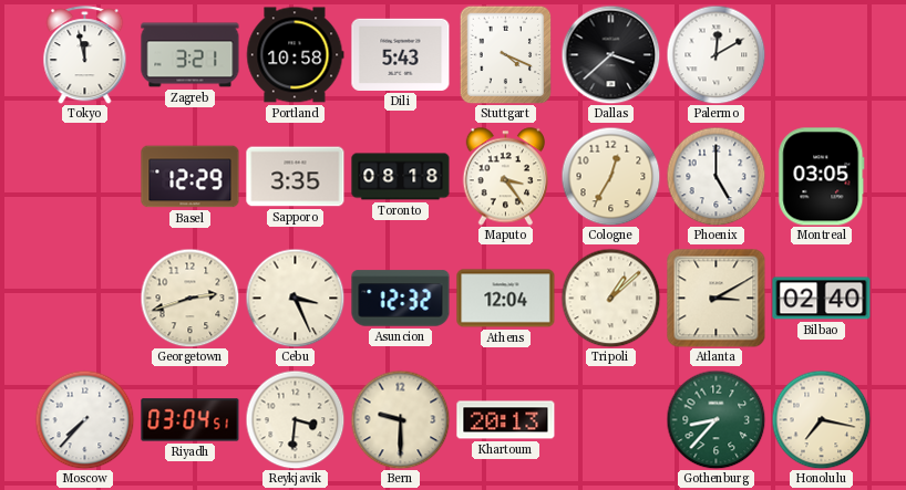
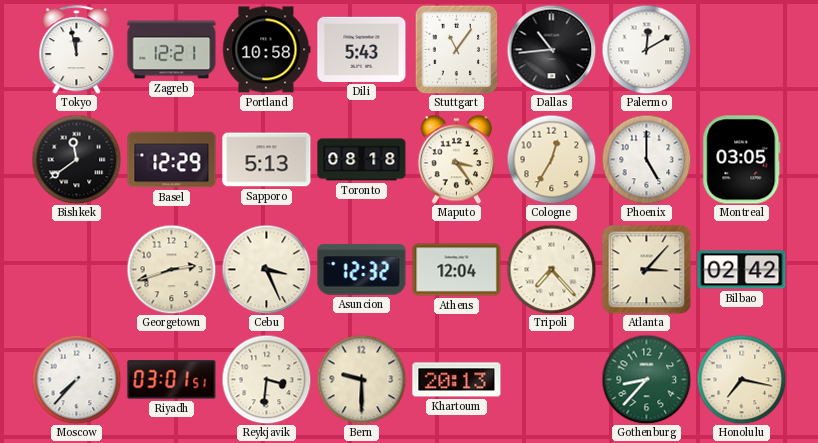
Zagreb: 3:21 -> 12:21
Stuttgart: 4:19 -> 11:06
Dallas: 3:38 -> 10:44
Bishkek: none -> 11:39
Sapporo: 3:35 -> 5:13
Tripoli: 1:08 -> 7:23
Atlanta: 3:10 -> 3:07
Bilbao: 02:40 -> 02:42
Riyadh: 03:04 -> 03:01
